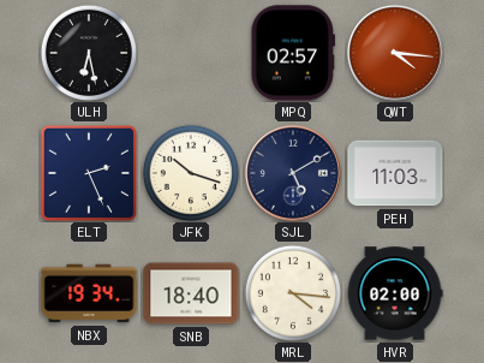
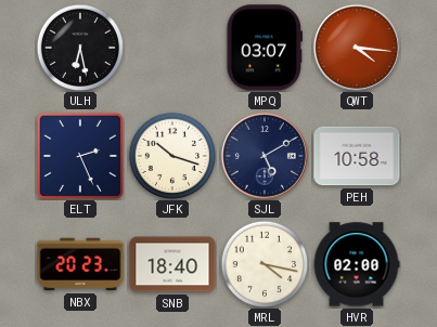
MPQ: 02:57 -> 03:07
PEH: 11:03 -> 10:58
NBX: 19:34 -> 20:23
MRL: 4:16 -> 4:17
